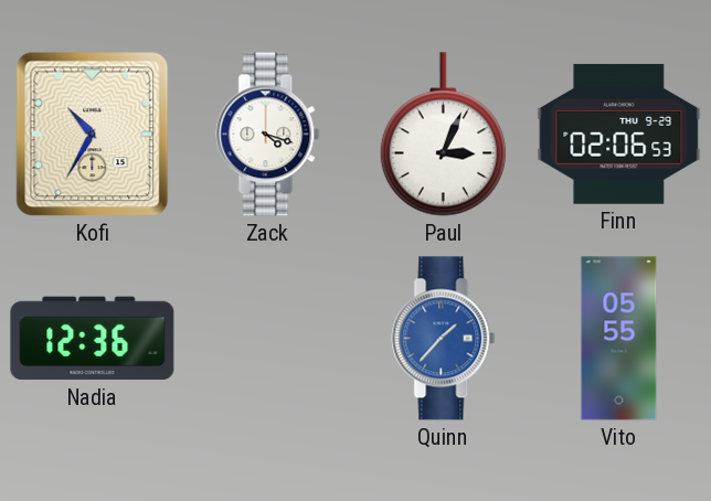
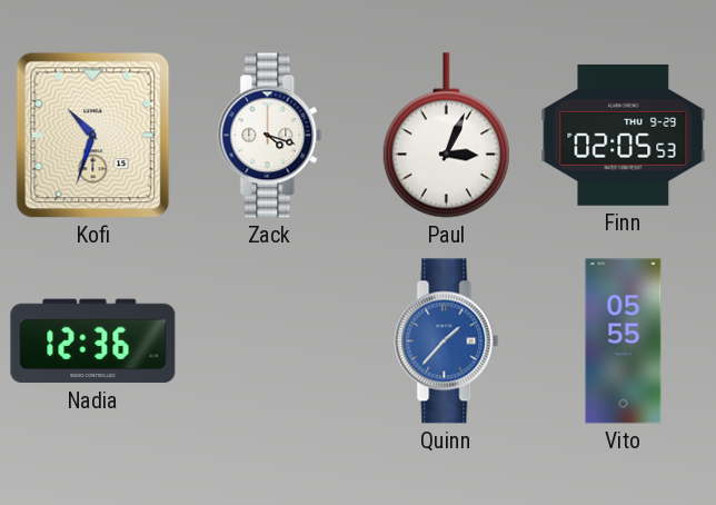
Kofi: 10:35 -> 10:33
Finn: 02:06 -> 02:05
